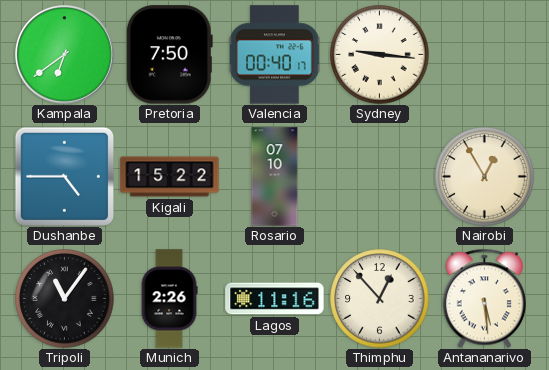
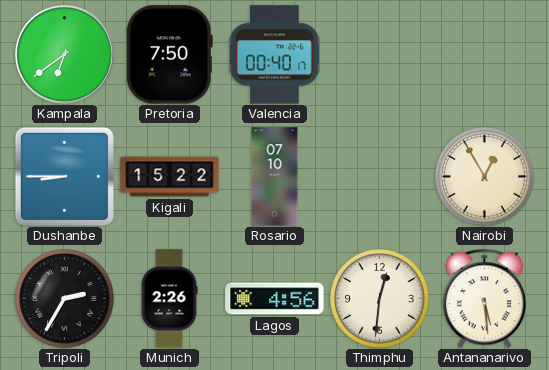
Sydney: 9:16 -> none
Dushanbe: 4:45 -> 8:45
Tripoli: 11:06 -> 2:35
Lagos: 11:16 -> 4:56
Thimphu: 12:53 -> 12:31
